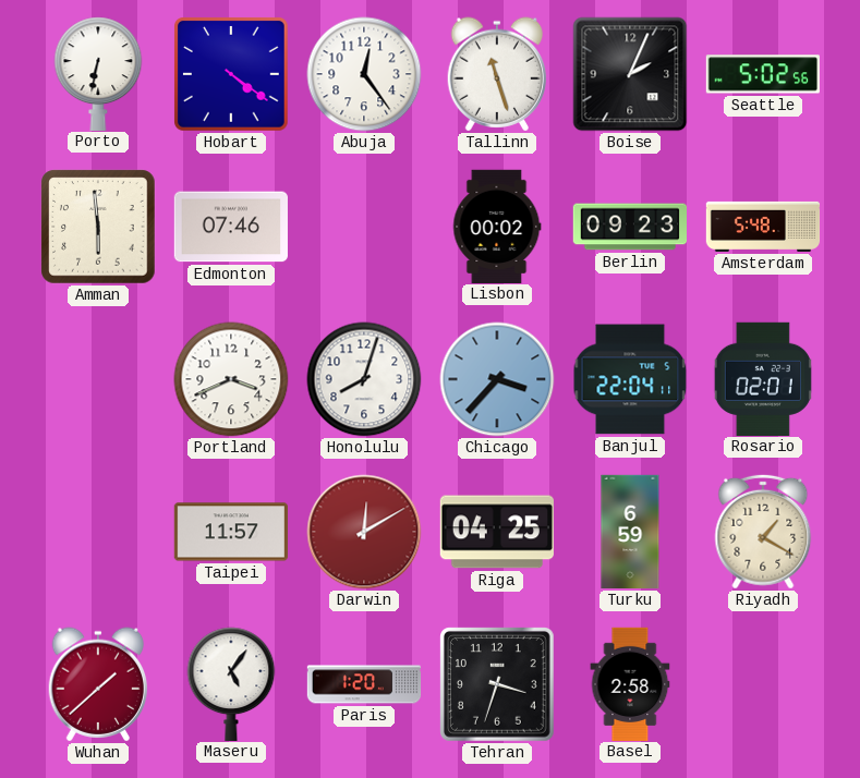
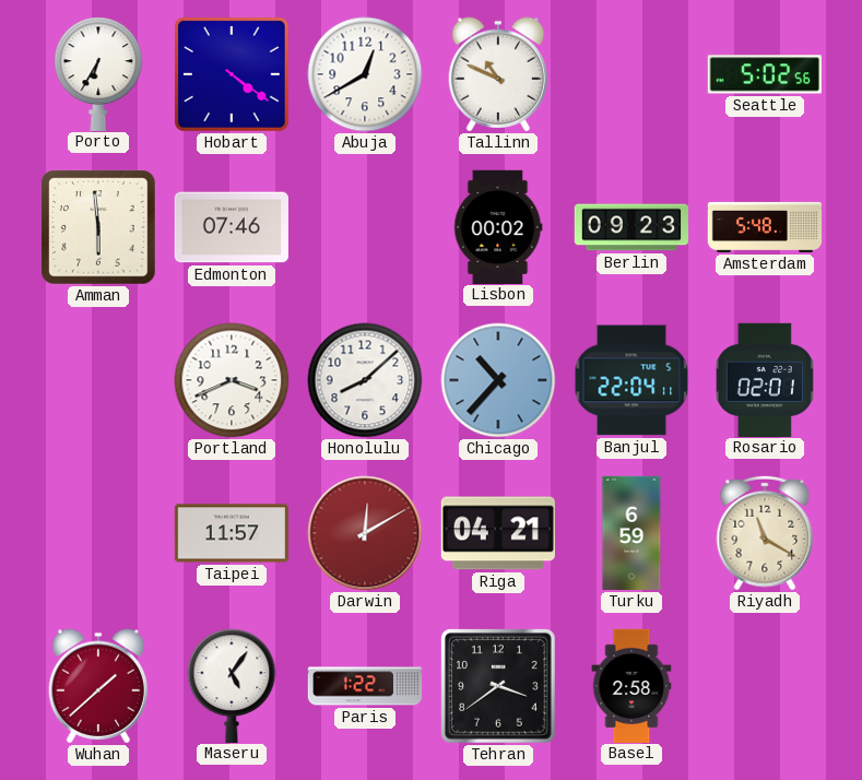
Porto: 6:32 -> 6:35
Abuja: 12:24 -> 12:40
Tallinn: 11:27 -> 10:49
Boise: 2:04 -> none
Honolulu: 8:03 -> 8:08
Chicago: 3:37 -> 10:37
Riga: 04:25 -> 04:21
Riyadh: 1:20 -> 11:20
Paris: 1:20 -> 1:22
Tehran: 3:33 -> 3:39
